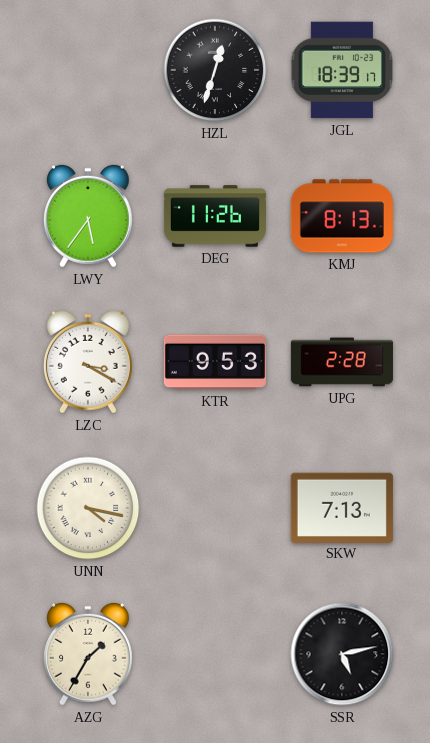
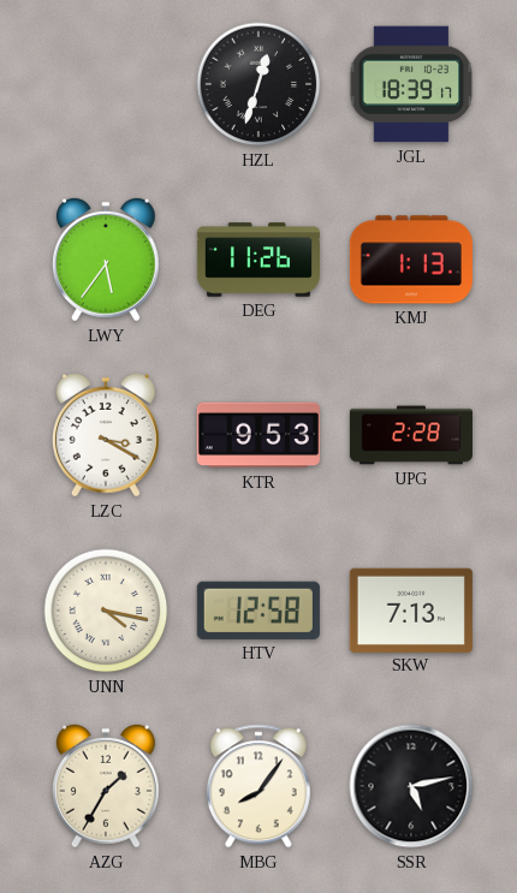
KMJ: 8:13 -> 1:13
HTV: none -> 12:58
MBG: none -> 8:06
